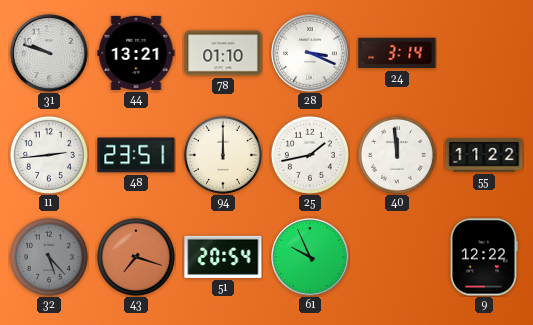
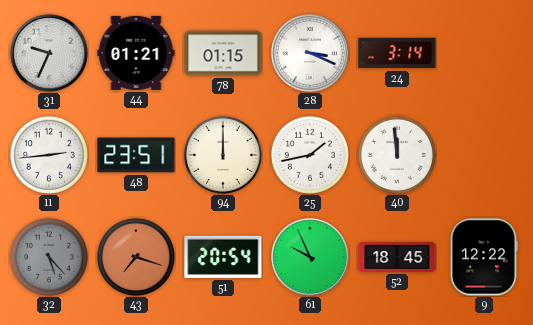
31: 9:48 -> 9:34
44: 13:21 -> 01:21
78: 01:10 -> 01:15
55: 11:22 -> none
52: none -> 18:45
